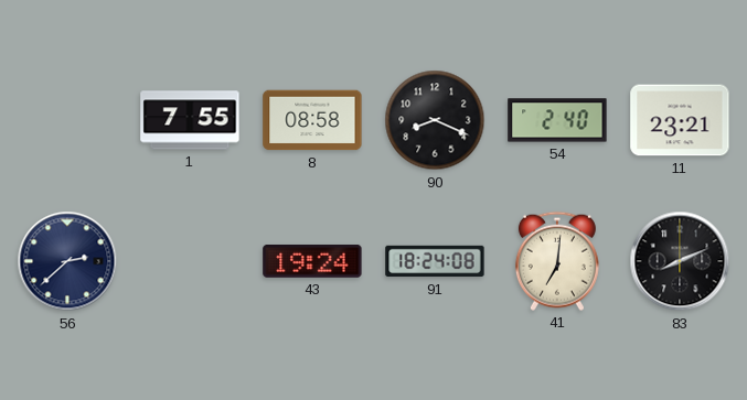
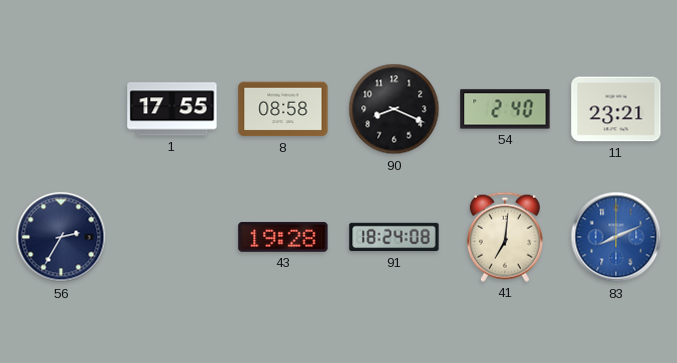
1: 7:55 -> 17:55
56: 2:38 -> 2:35
43: 19:24 -> 19:28
83 dial: black -> blue
